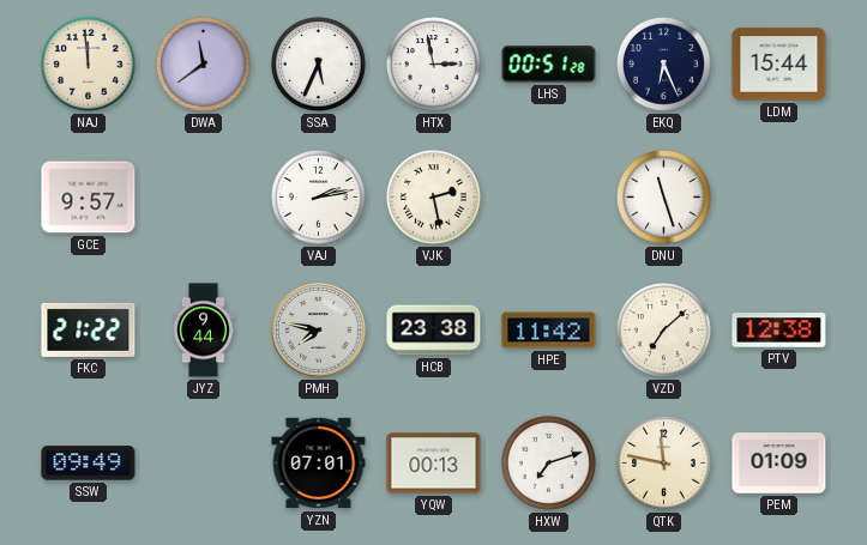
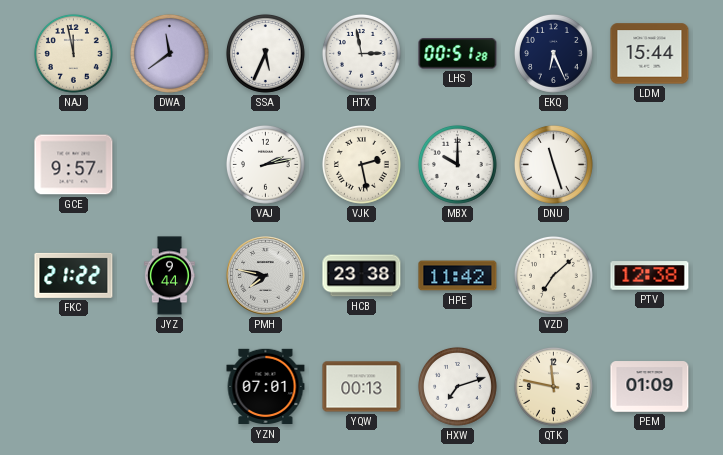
NAJ: 11:59 -> 11:58
MBX: none -> 10:00
SSW: 09:49 -> none
